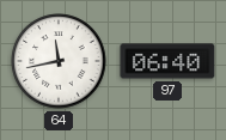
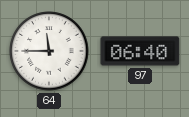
64: 11:43 -> 11:45
